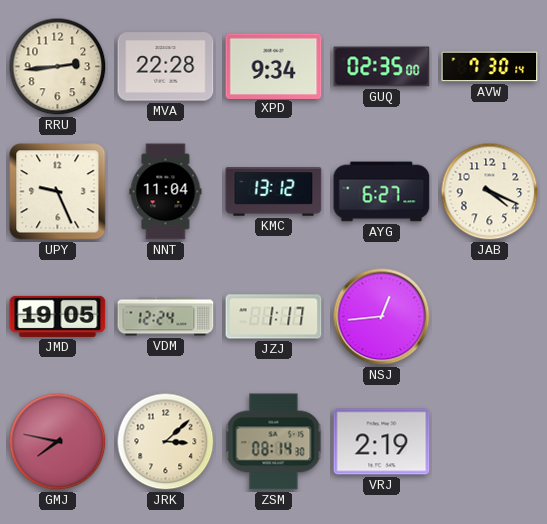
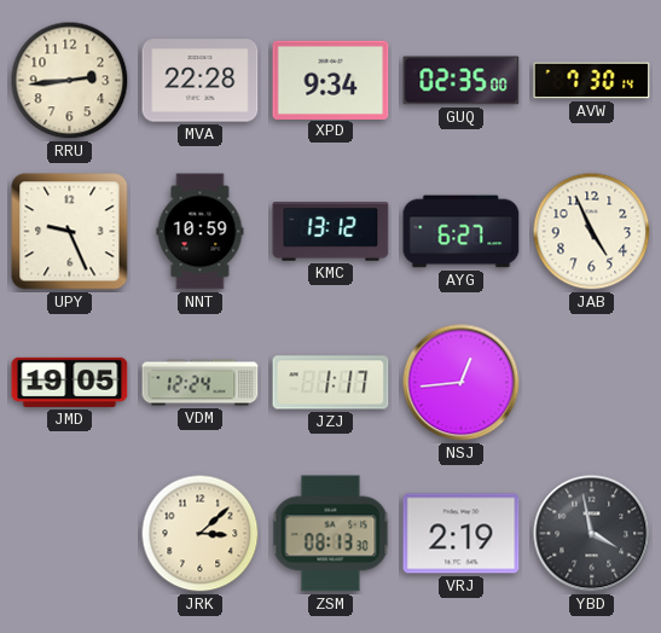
NNT: 11:04 -> 10:59
JAB: 4:19 -> 4:56
GMJ: 7:47 -> none
ZSM: 08:14 -> 08:13
YBD: none -> 3:58
